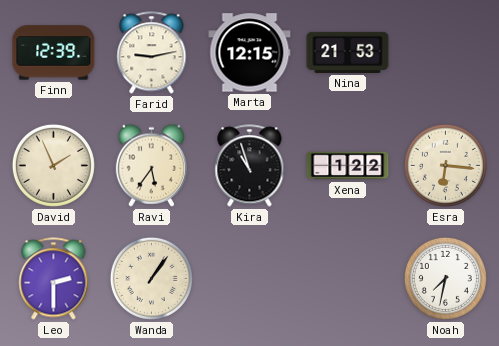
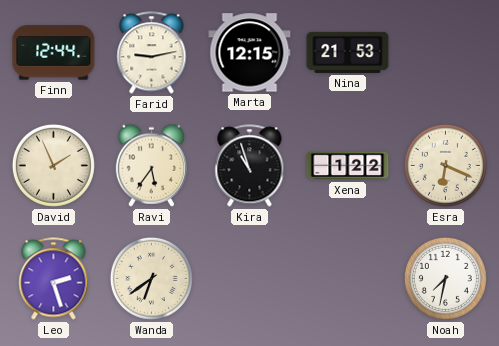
Finn: 12:39 -> 12:44
Esra: 6:16 -> 6:19
Leo: 2:30 -> 2:27
Wanda: 1:06 -> 6:39
